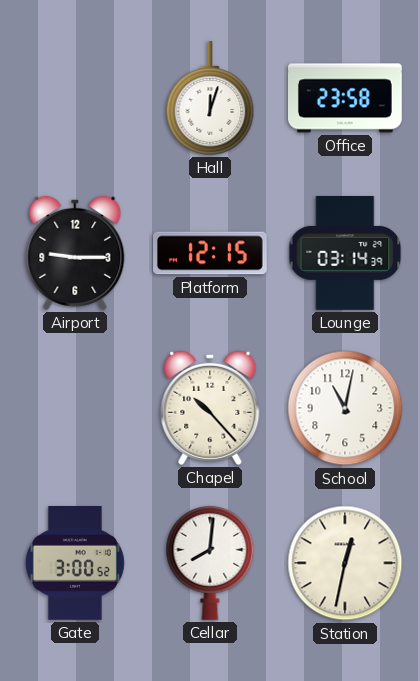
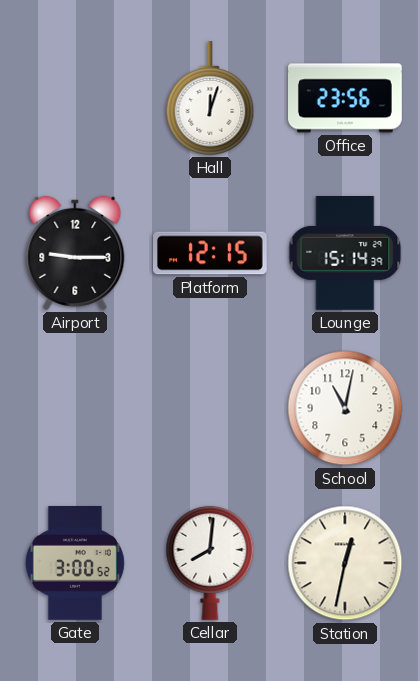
Office: 23:58 -> 23:56
Lounge: 03:14 -> 15:14
Chapel: 10:23 -> none
